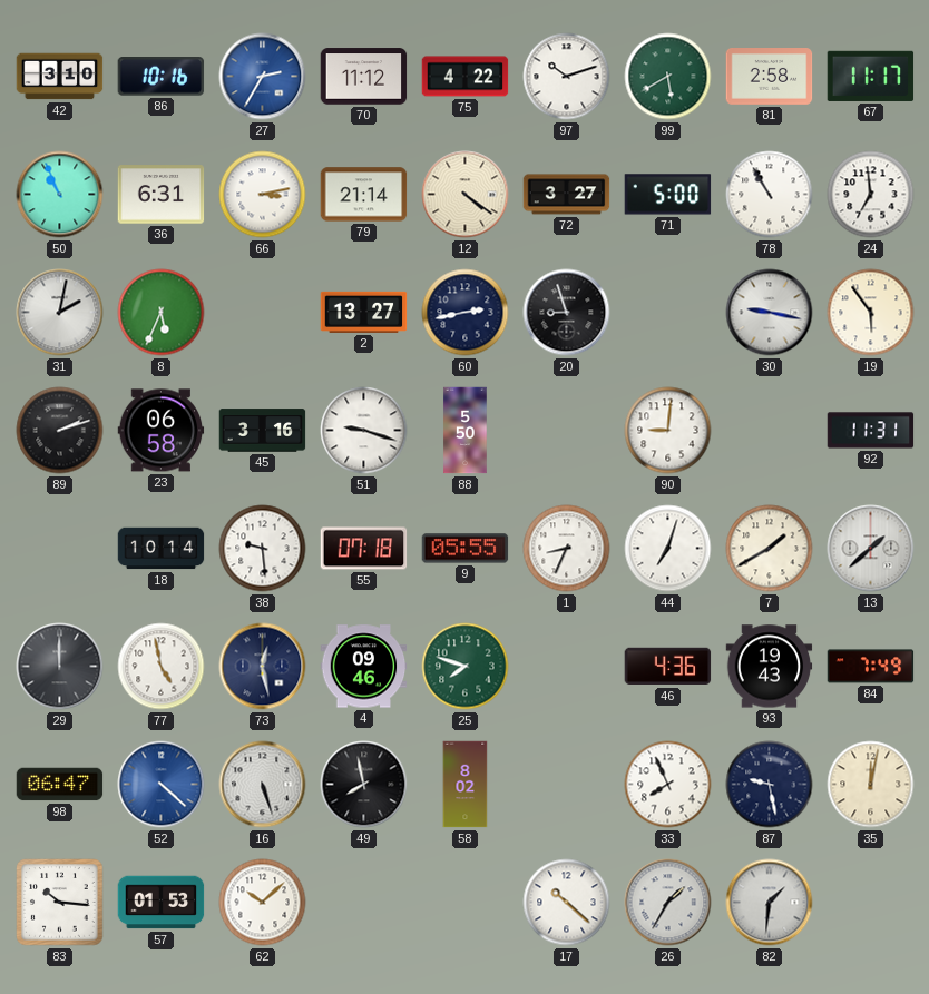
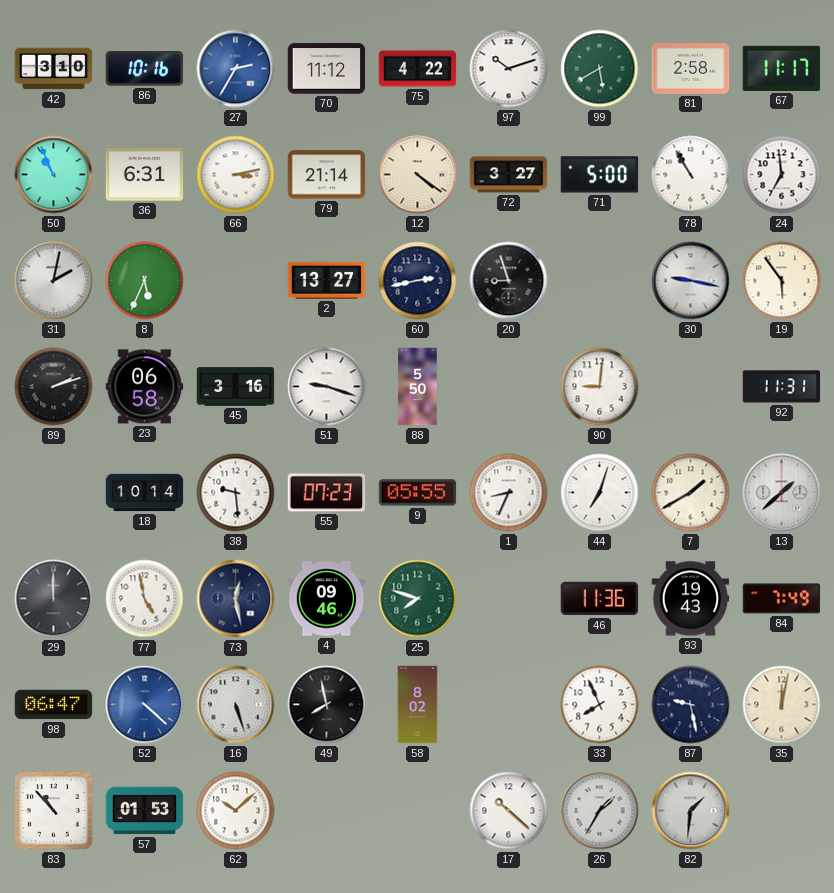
55: 07:18 -> 07:23
46: 4:36 -> 11:36
83: 10:16 -> 10:53
